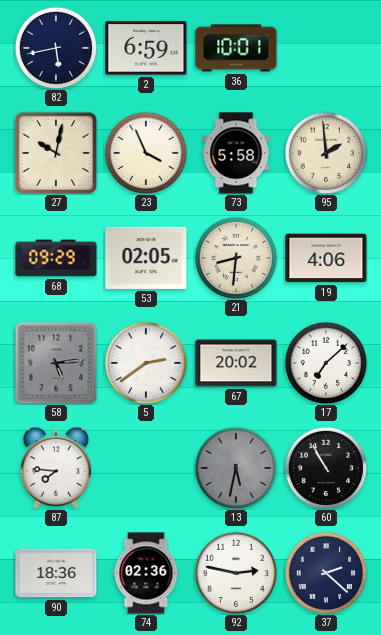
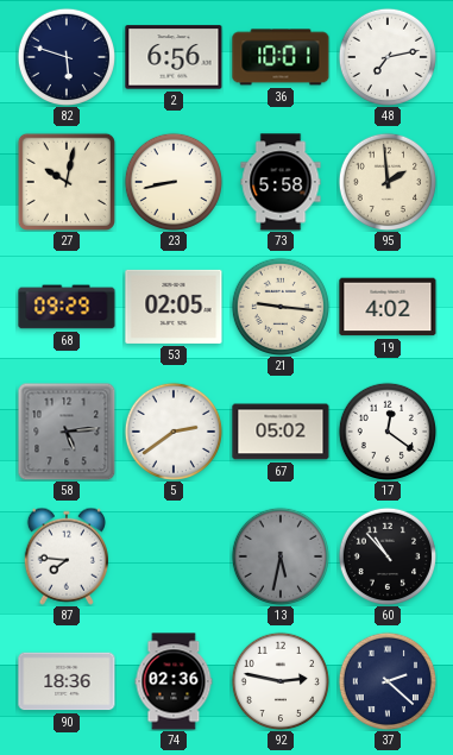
82: 5:43 -> 5:48
2: 6:59 -> 6:56
48: none -> 7:13
23: 3:56 -> 8:43
21: 8:31 -> 9:16
19: 4:06 -> 4:02
67: 20:02 -> 05:02
17: 7:08 -> 12:21
60: 10:55 -> 10:53
